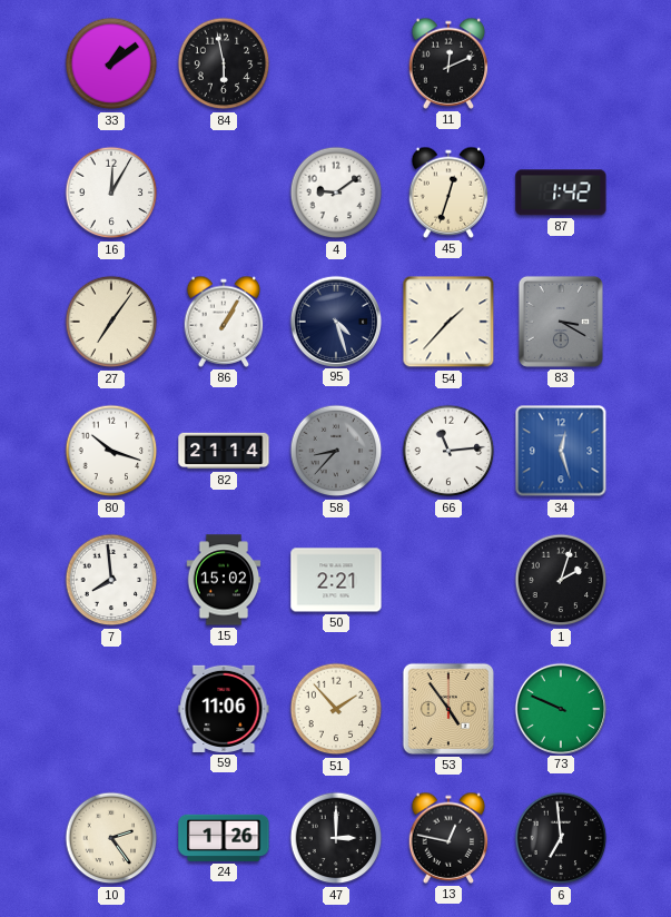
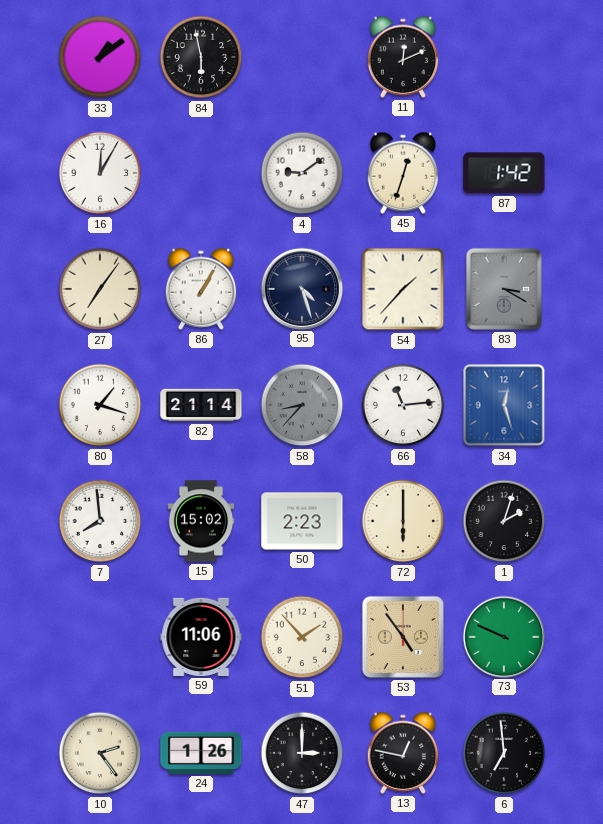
80: 10:18 -> 1:18
50: 2:21 -> 2:23
72: none -> 6:00
